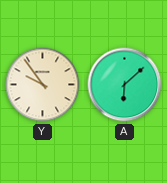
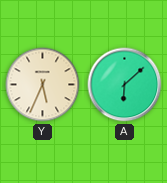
Y: 9:54 -> 5:34
